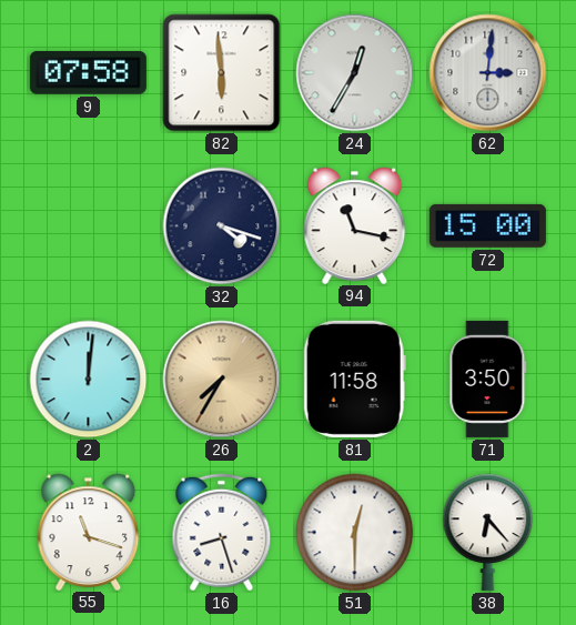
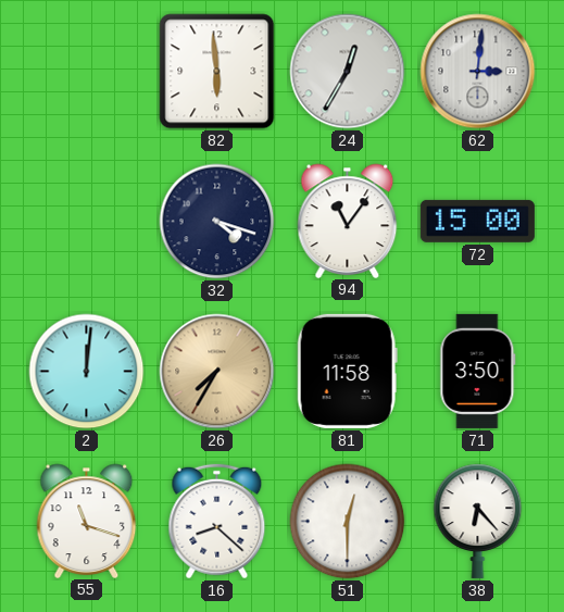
9: 07:58 -> none
94: 11:17 -> 11:06
16: 8:27 -> 8:22
